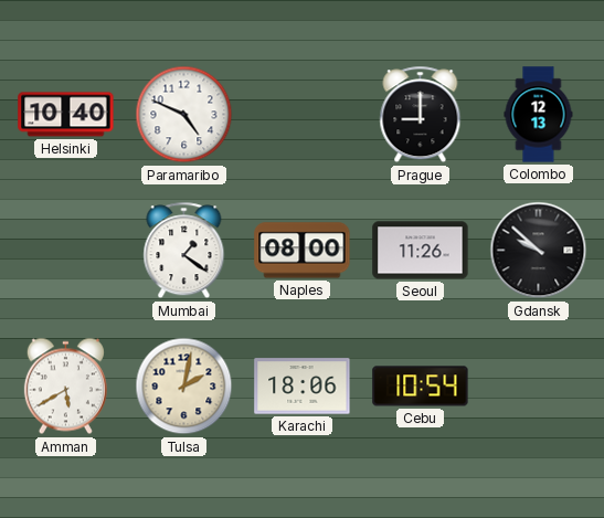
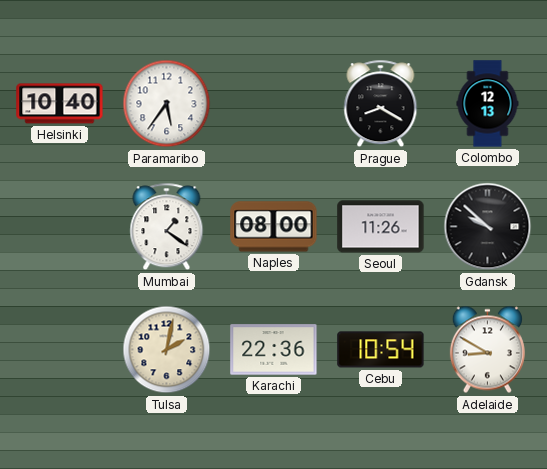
Paramaribo: 4:49 -> 5:36
Prague: 9:00 -> 8:20
Amman: 5:40 -> none
Karachi: 18:06 -> 22:36
Adelaide: none -> 8:50
